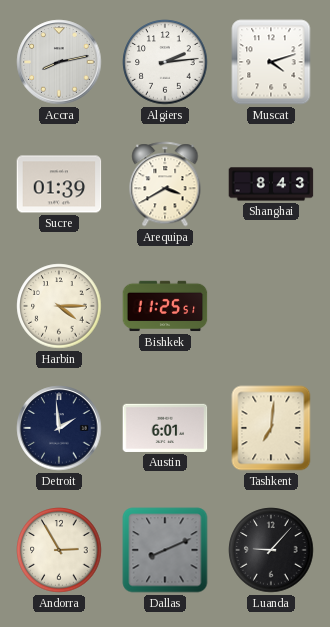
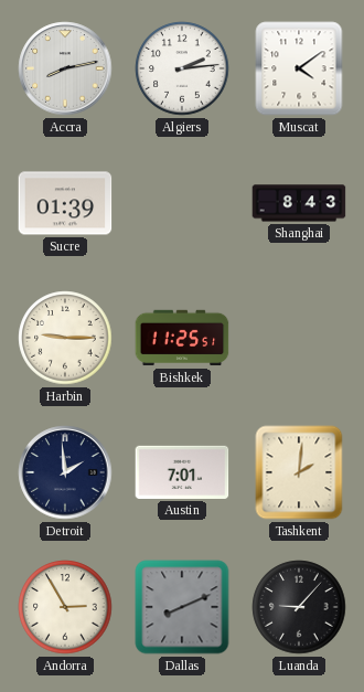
Muscat: 4:12 -> 4:09
Arequipa: 3:40 -> none
Harbin: 4:15 -> 9:15
Austin: 6:01 -> 7:01
Tashkent: 7:01 -> 2:01
